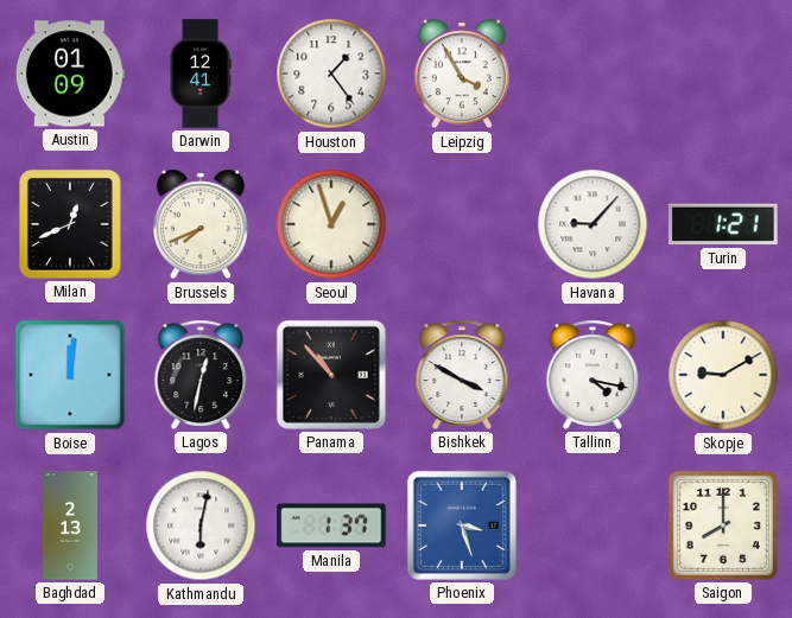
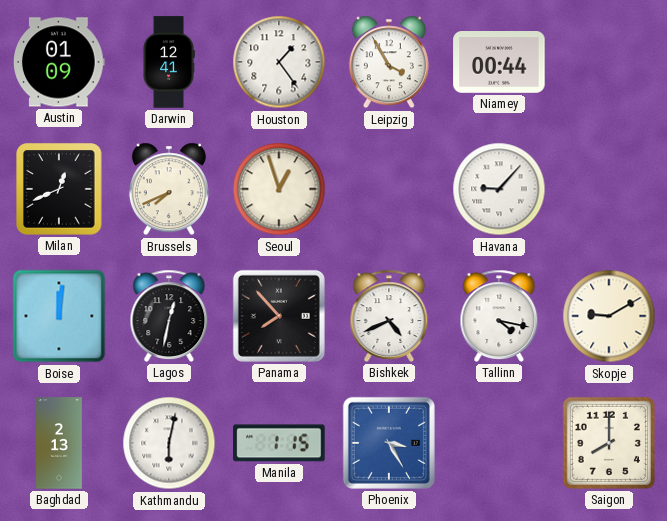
Niamey: none -> 00:44
Turin: 1:21 -> none
Panama: 10:53 -> 7:53
Bishkek: 3:50 -> 4:41
Manila: 1:37 -> 1:15
Phoenix: 3:27 -> 3:25
